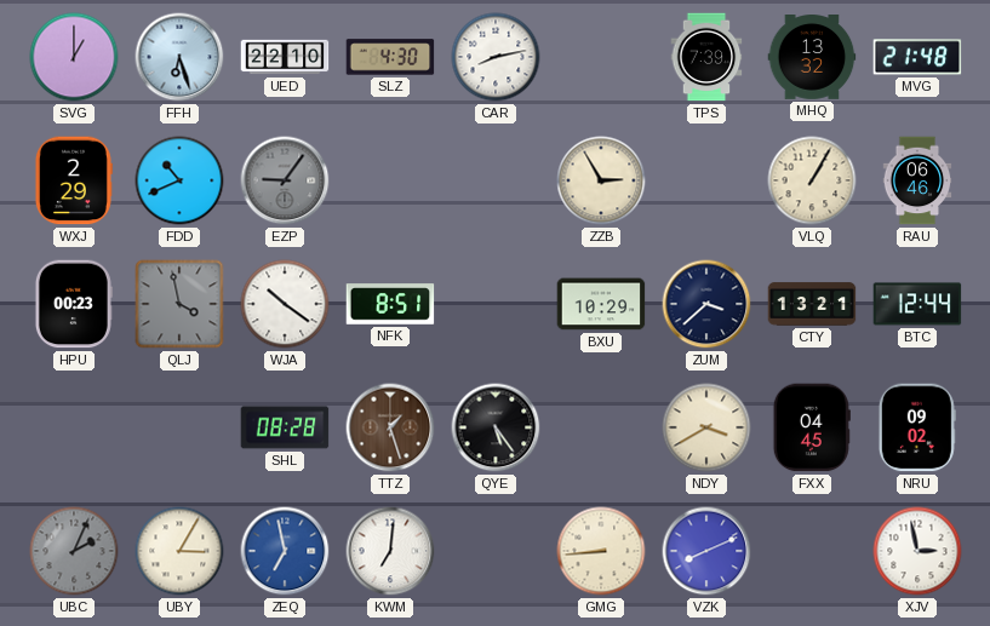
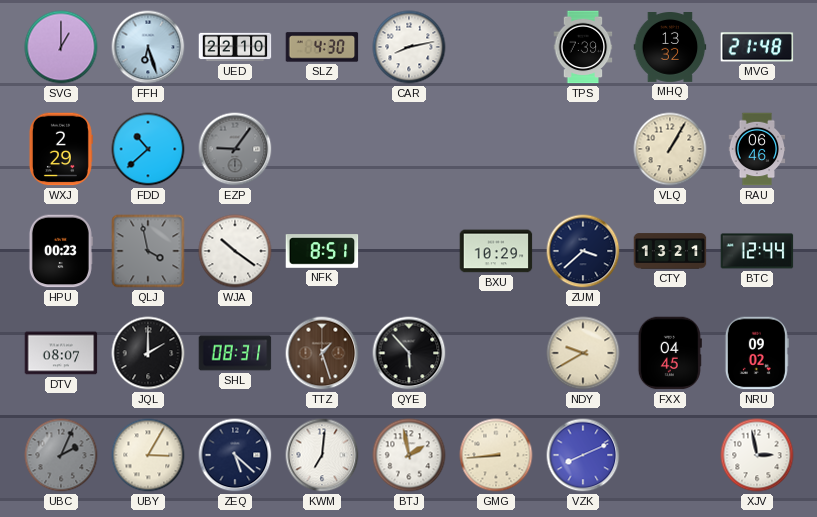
FDD: 10:41 -> 10:38
ZZB: 2:55 -> none
DTV: none -> 08:07
JQL: none -> 2:00
SHL: 08:28 -> 08:31
QYE: 5:24 -> 5:53
NDY: 3:40 -> 9:40
ZEQ: 6:58 -> 5:22
ZEQ dial: blue -> navy
BTJ: none -> 1:58
